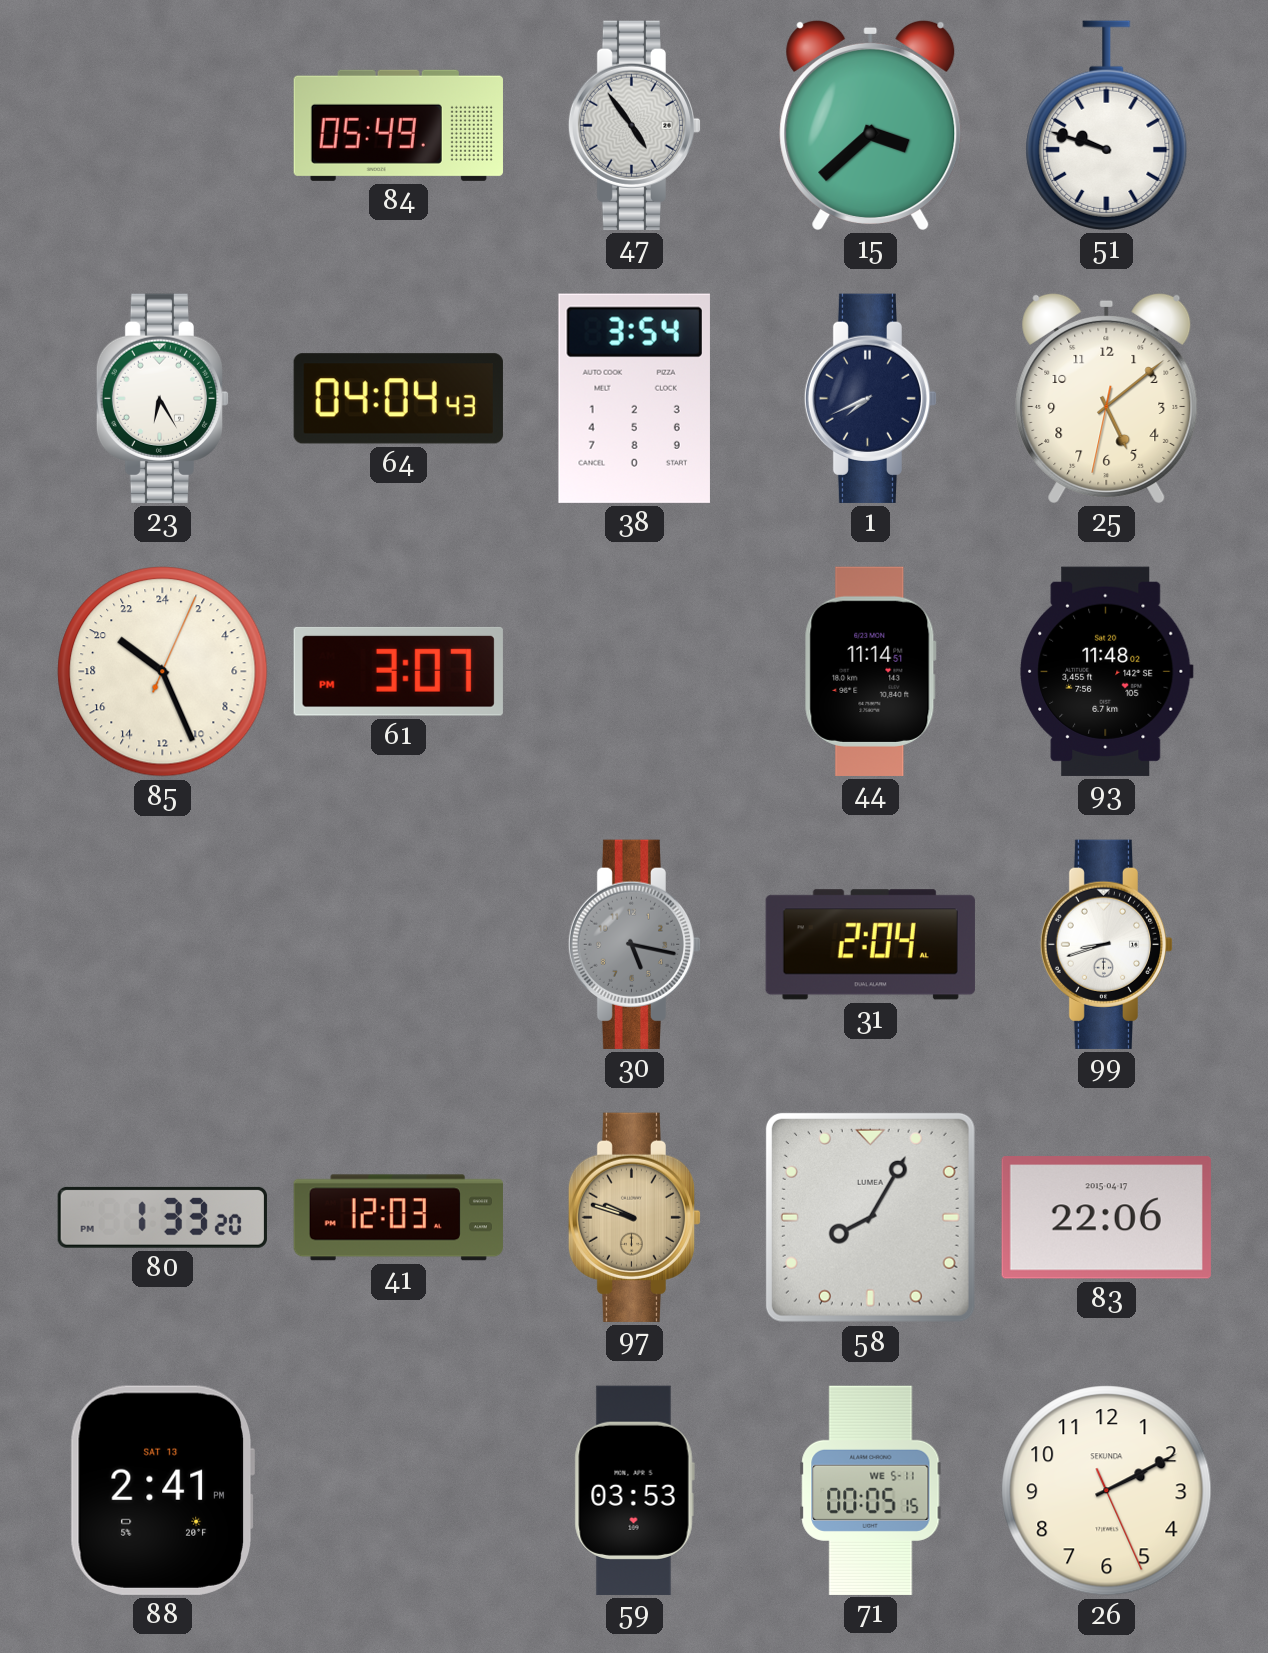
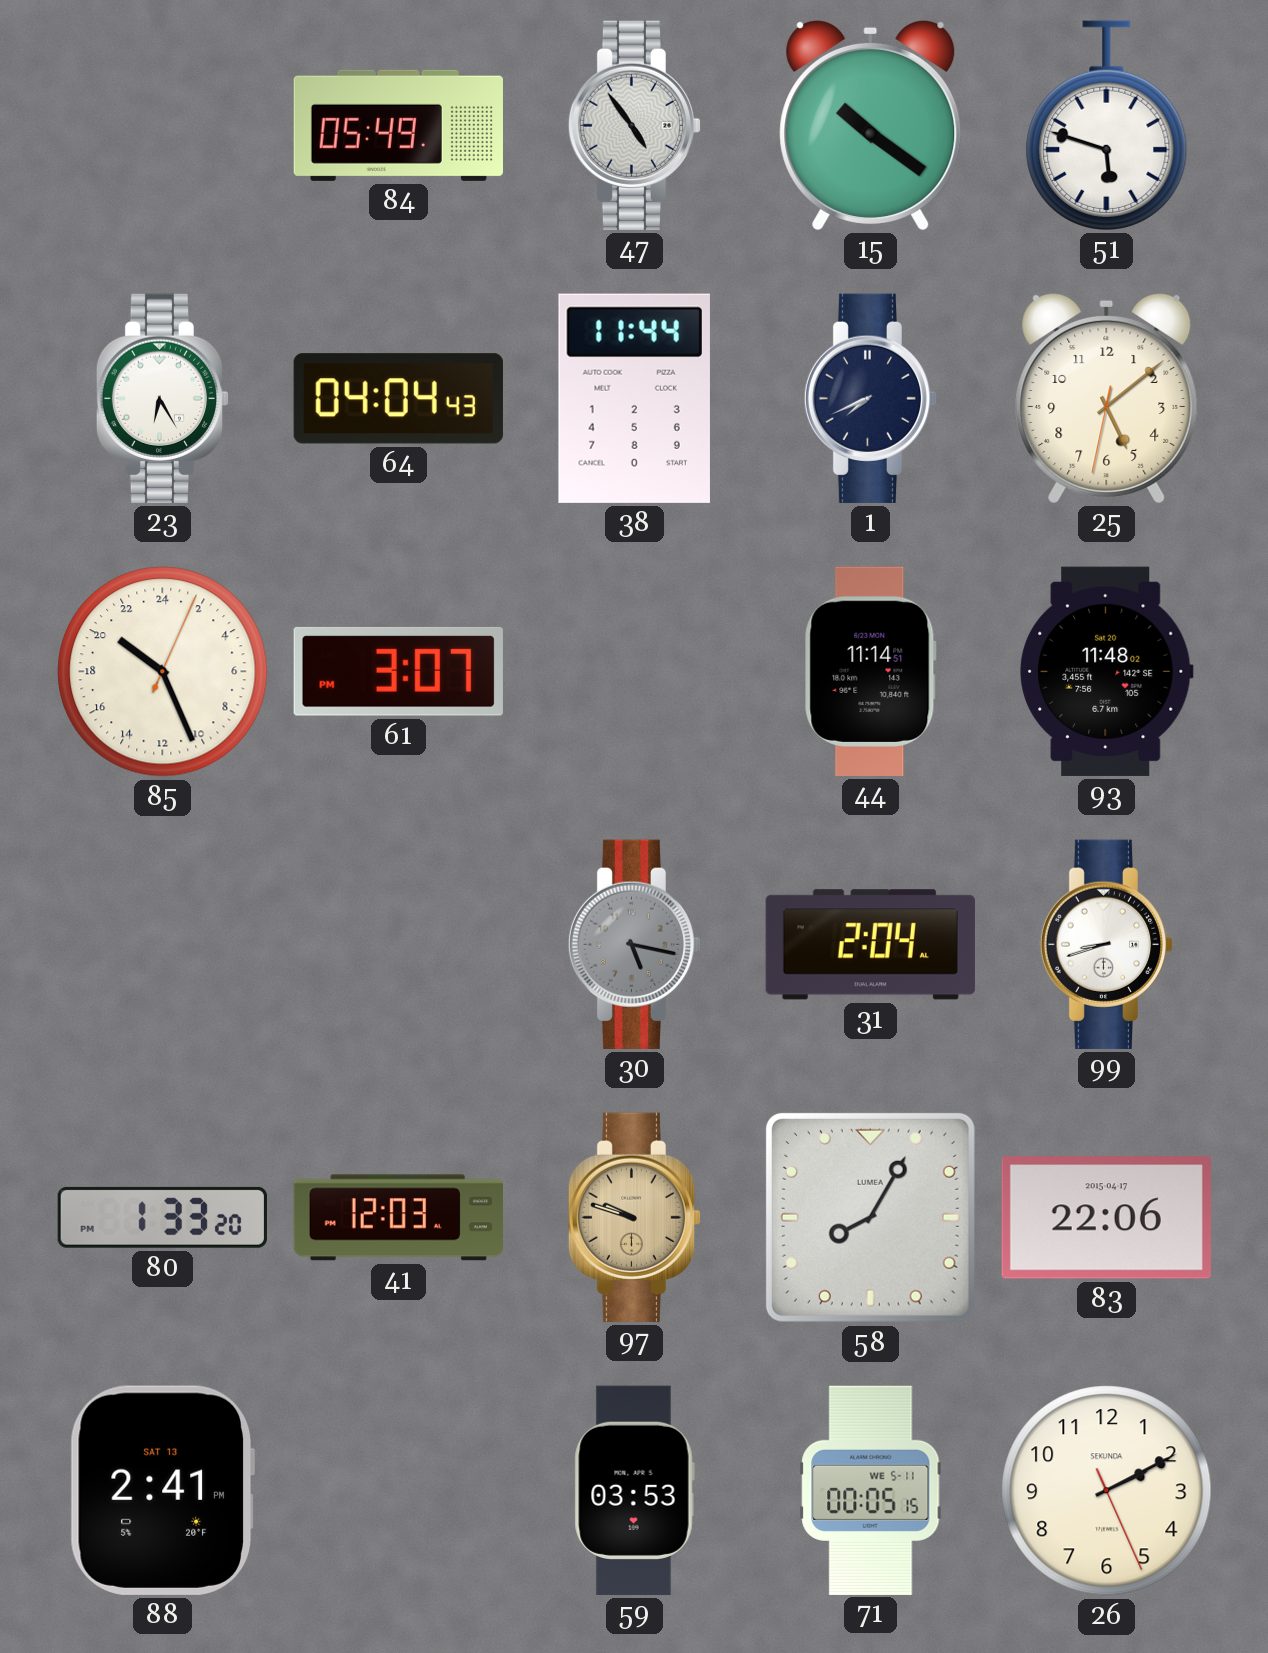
15: 3:38 -> 10:21
51: 9:48 -> 5:48
38: 3:54 -> 11:44
